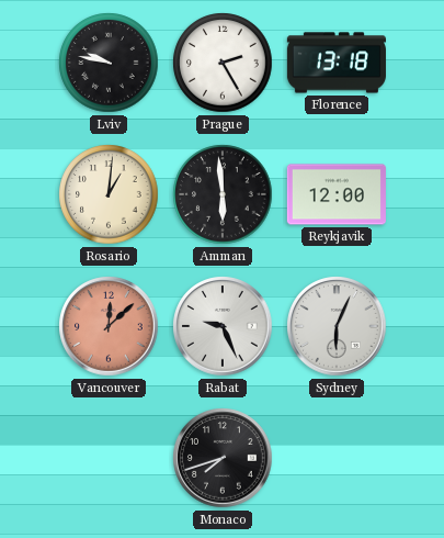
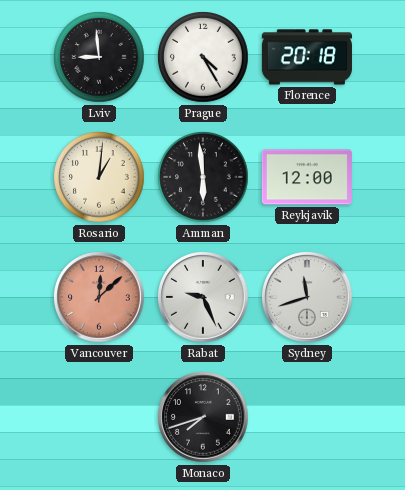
Lviv: 9:47 -> 8:59
Prague: 2:25 -> 4:25
Florence: 13:18 -> 20:18
Sydney: 6:04 -> 11:42
